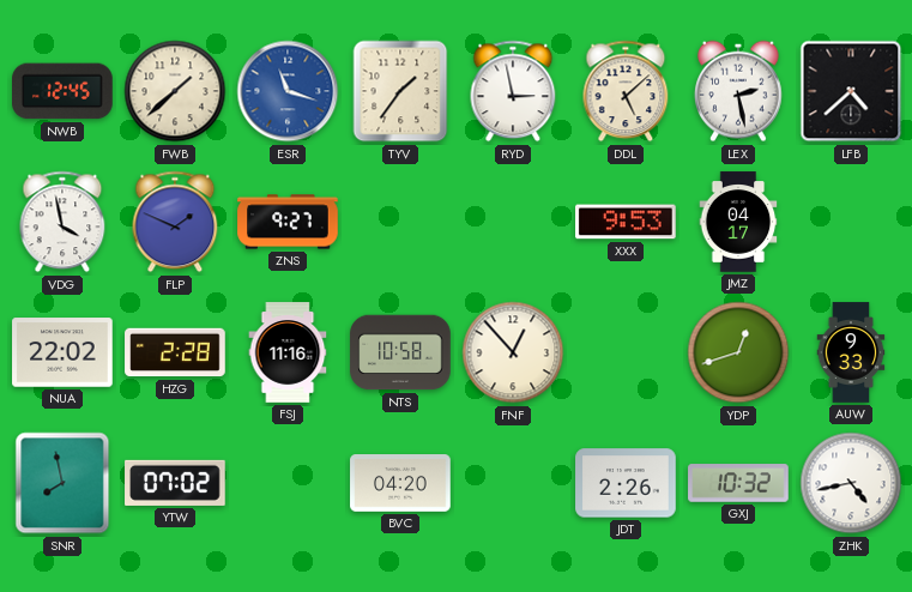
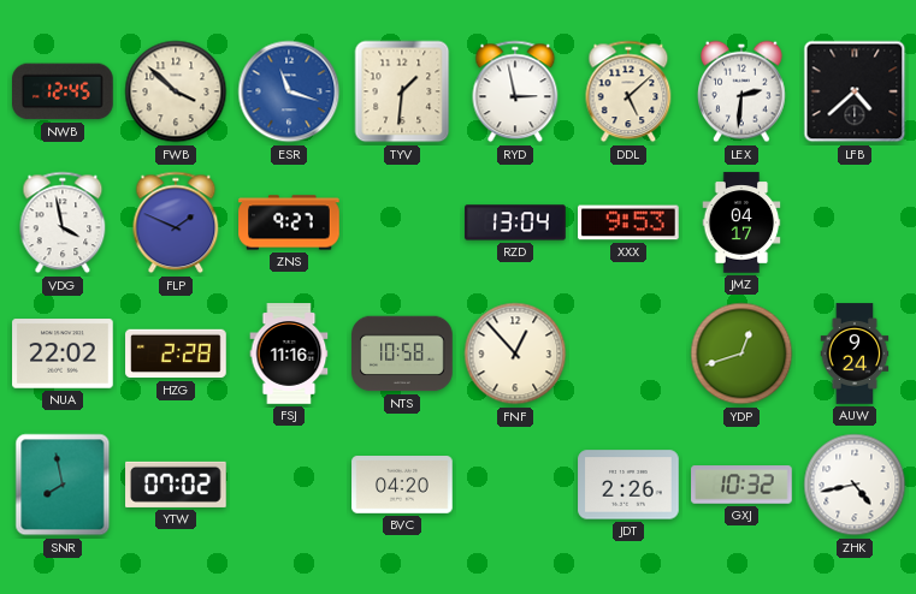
FWB: 1:38 -> 3:52
TYV: 1:36 -> 1:31
LEX: 2:28 -> 2:31
RZD: none -> 13:04
AUW: 9:33 -> 9:24
